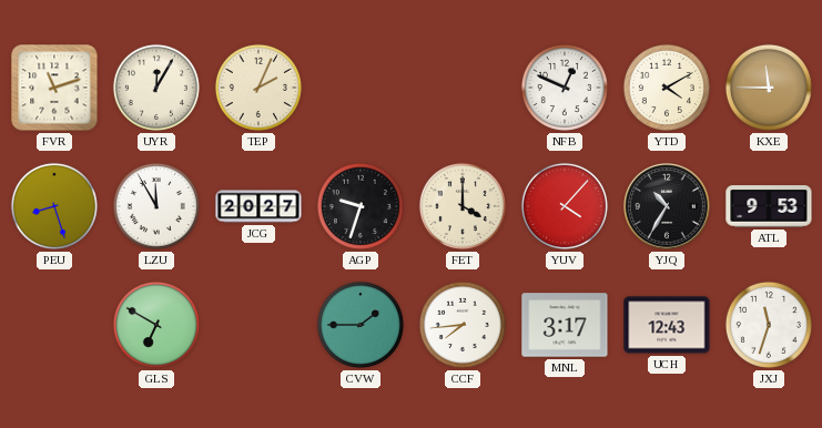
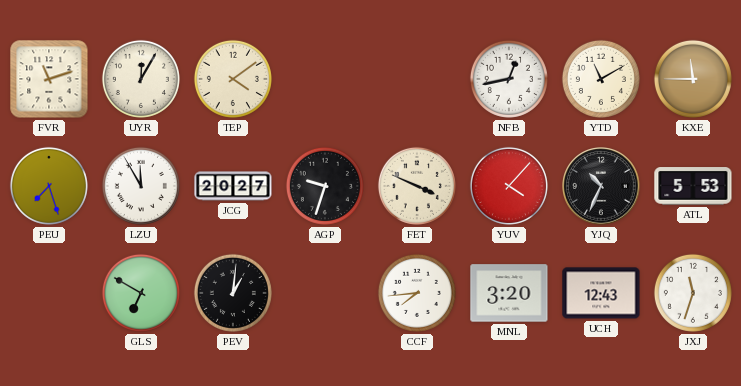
TEP: 2:04 -> 4:09
NFB: 12:49 -> 12:43
YTD: 4:10 -> 11:10
PEU: 8:27 -> 7:27
FET: 4:00 -> 3:49
YJQ: 10:35 -> 10:34
ATL: 9:53 -> 5:53
PEV: none -> 1:01
CVW: 1:45 -> none
MNL: 3:17 -> 3:20
